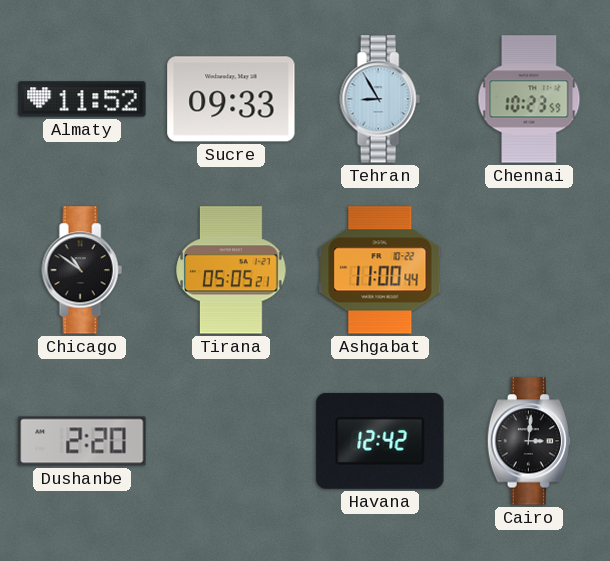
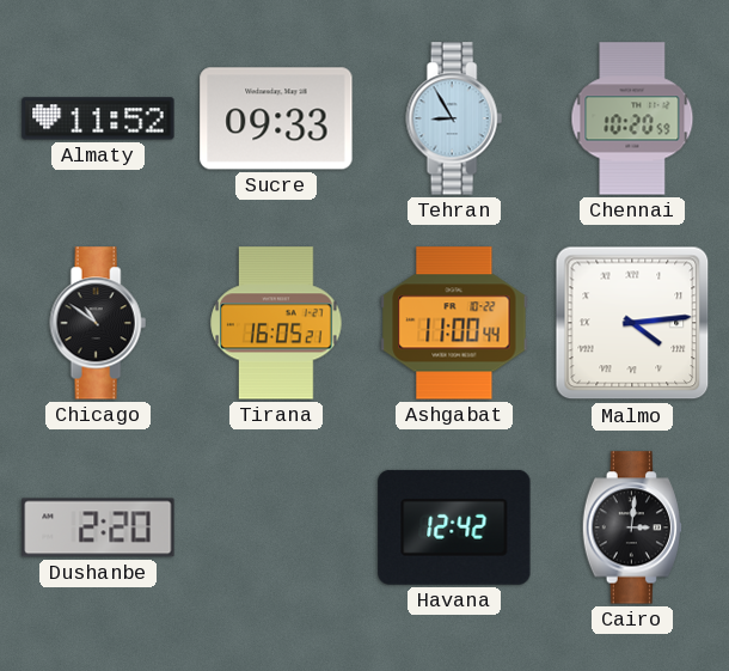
Chennai: 10:23 -> 10:20
Tirana: 05:05 -> 16:05
Malmo: none -> 4:14
